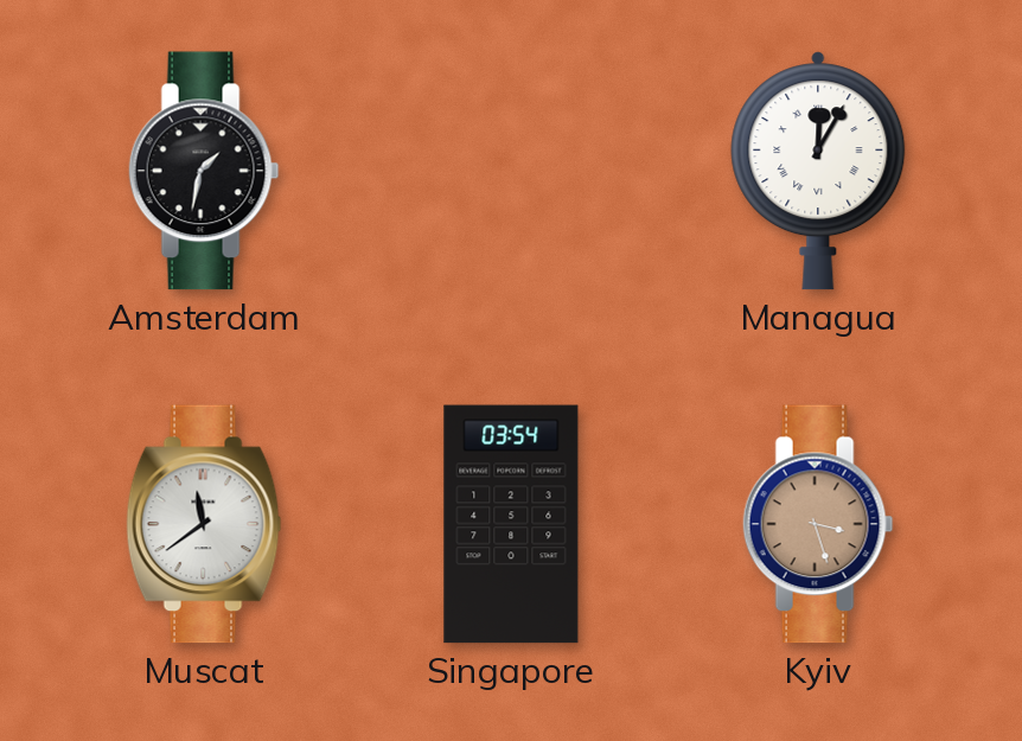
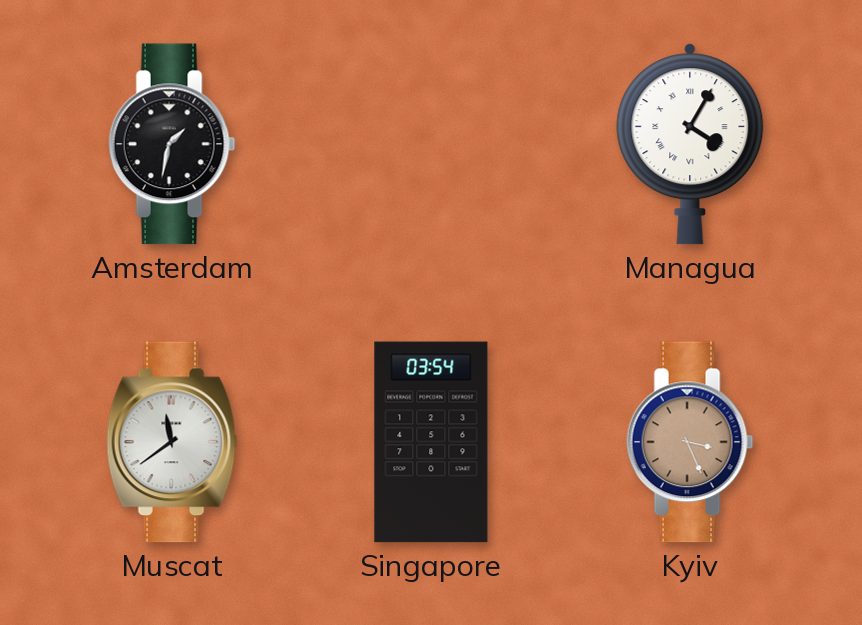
Managua: 12:05 -> 4:05
Kyiv: 3:27 -> 3:26
